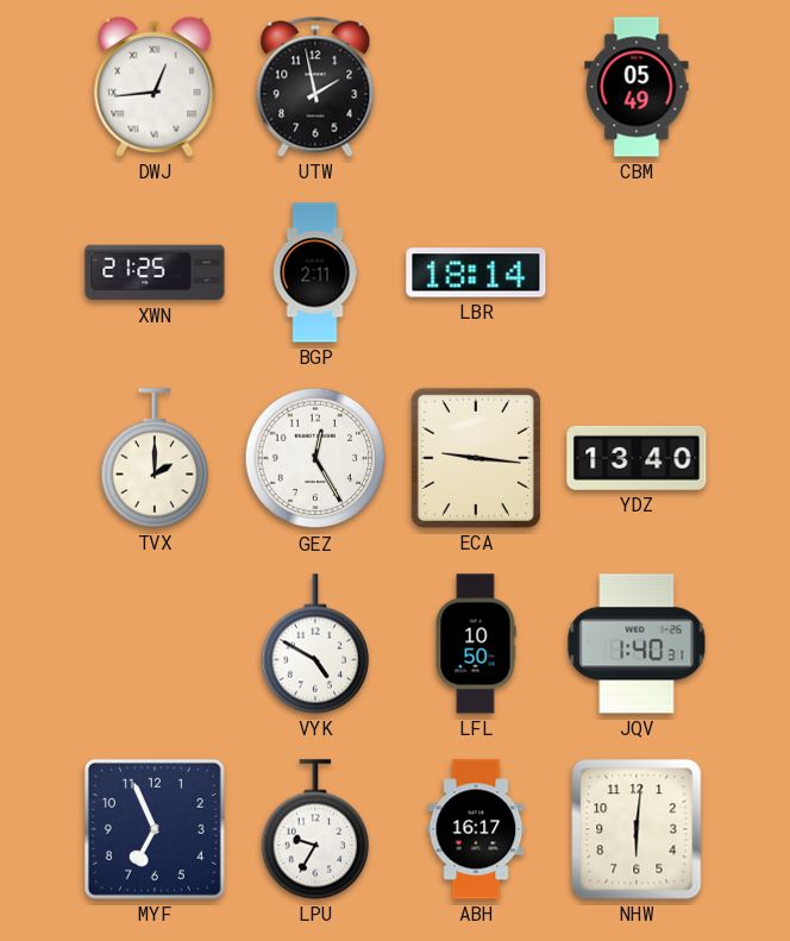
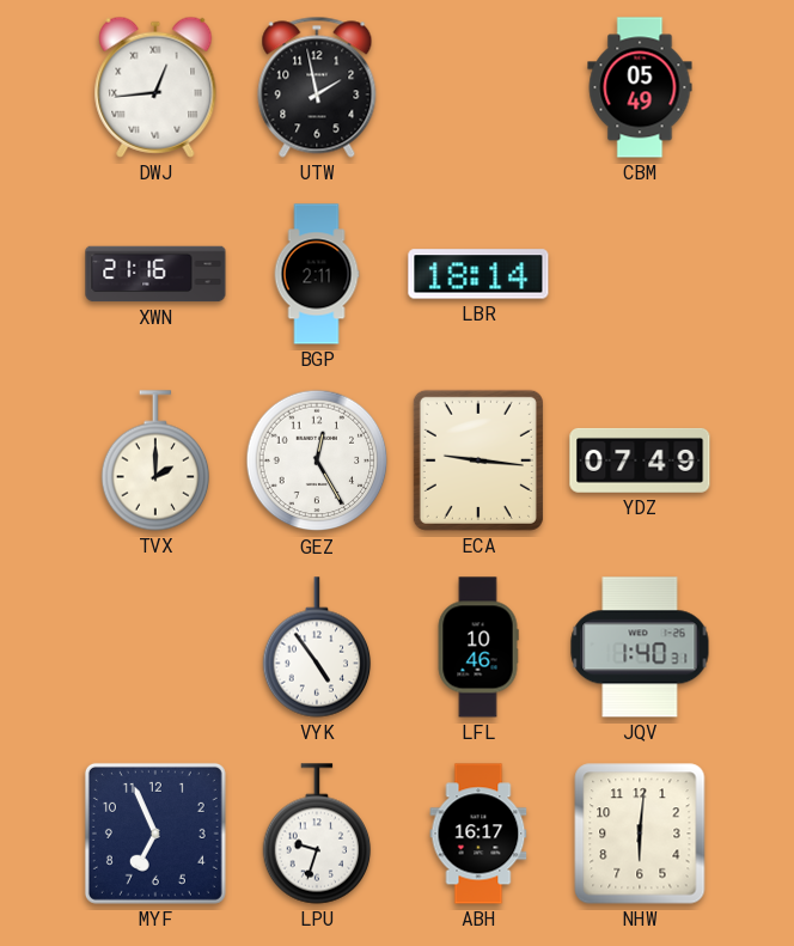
XWN: 21:25 -> 21:16
YDZ: 13:40 -> 07:49
VYK: 4:50 -> 4:54
LFL: 10:50 -> 10:46
LPU: 9:35 -> 9:33
